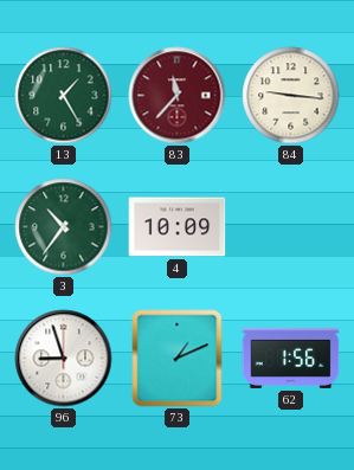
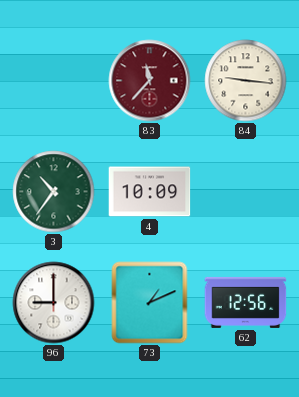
13: 1:25 -> none
96: 8:57 -> 9:00
62: 1:56 -> 12:56
